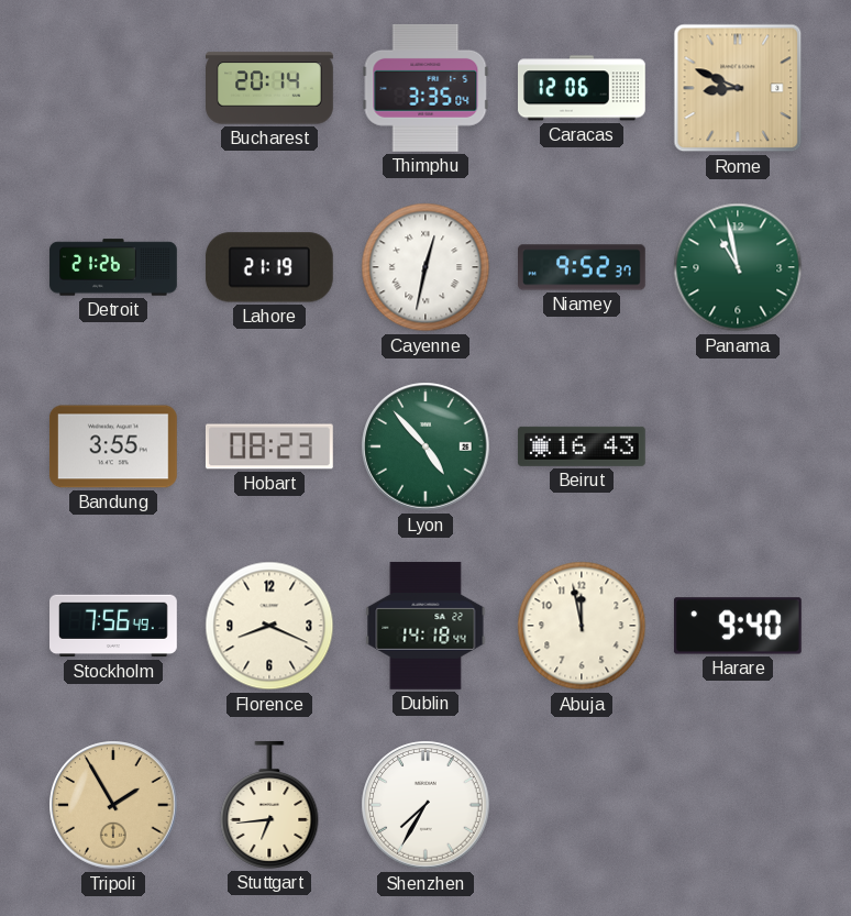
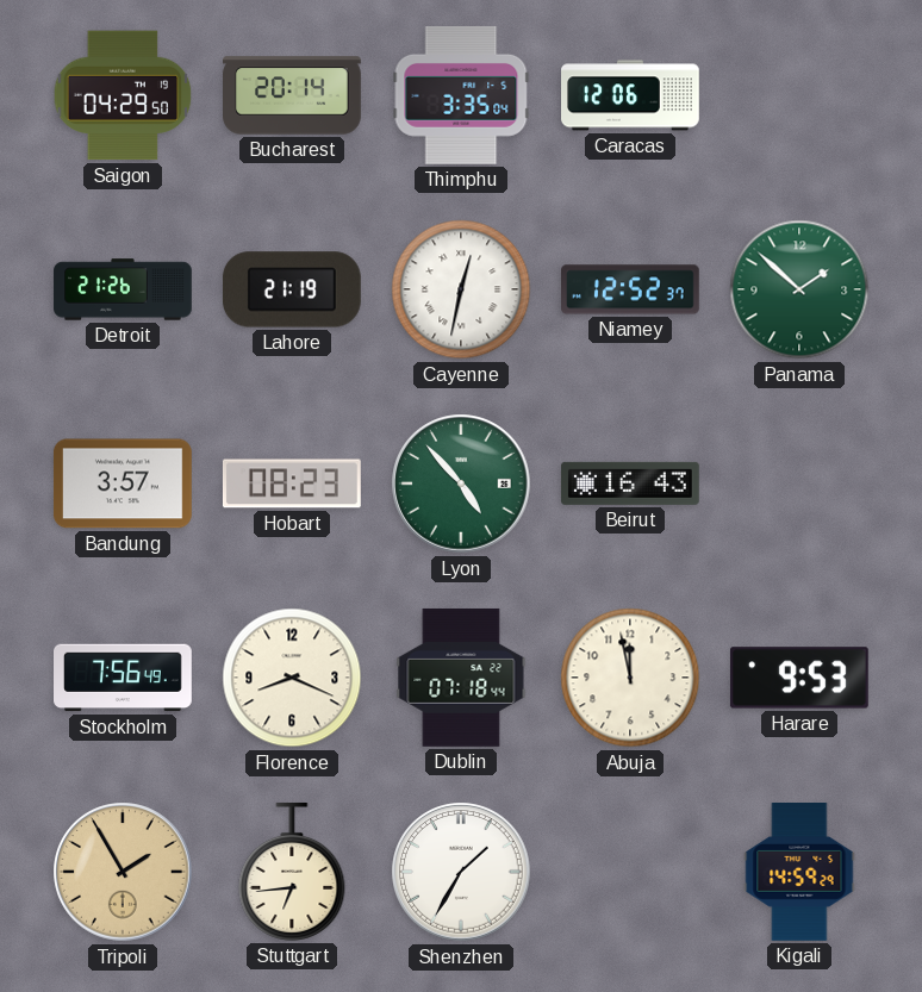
Saigon: none -> 04:29
Rome: 8:49 -> none
Niamey: 9:52 -> 12:52
Panama: 10:58 -> 1:52
Bandung: 3:55 -> 3:57
Dublin: 14:18 -> 07:18
Harare: 9:40 -> 9:53
Shenzhen: 7:35 -> 1:35
Kigali: none -> 14:59
